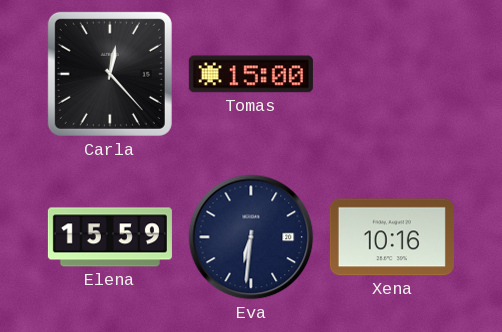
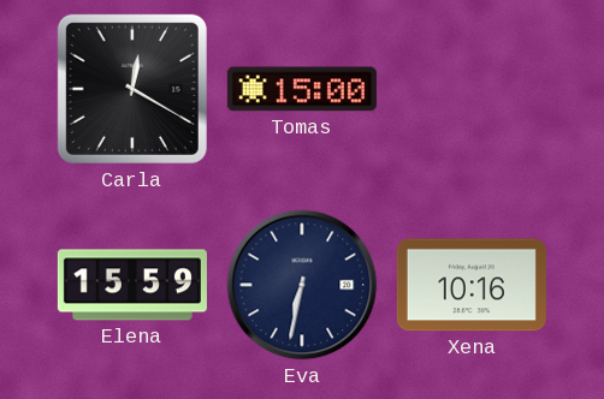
Carla: 12:23 -> 12:20
Eva: 6:31 -> 6:32
